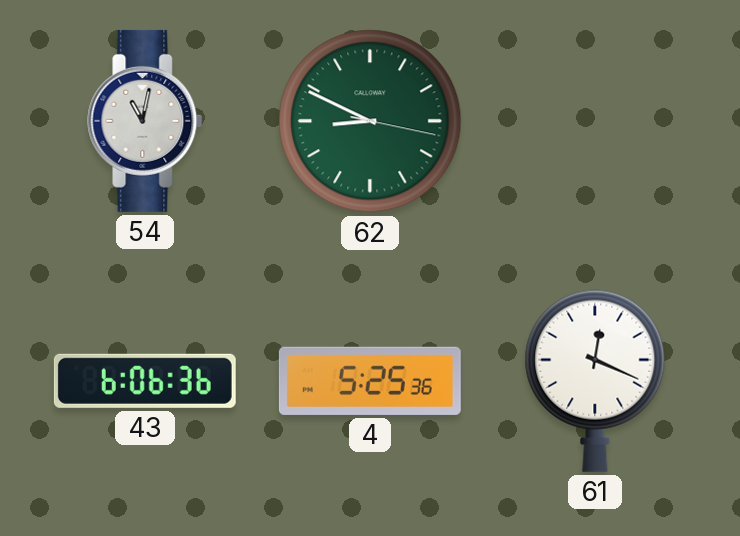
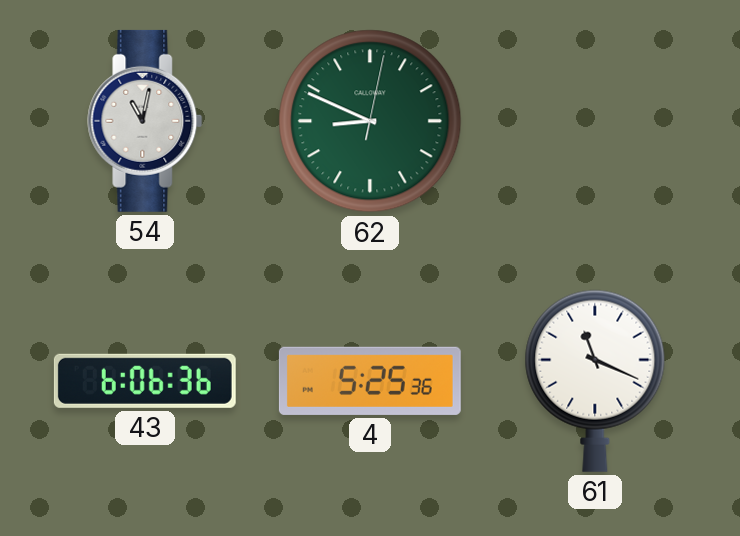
62: 8:49:17 -> 8:49:02
61: 12:19 -> 11:19
